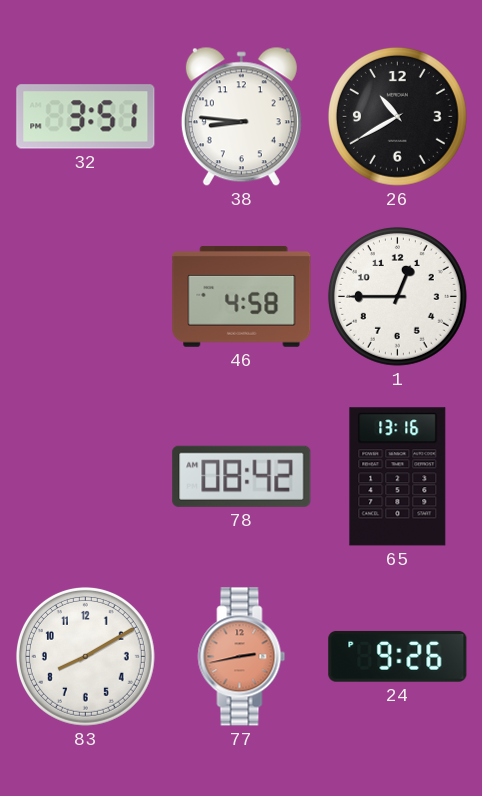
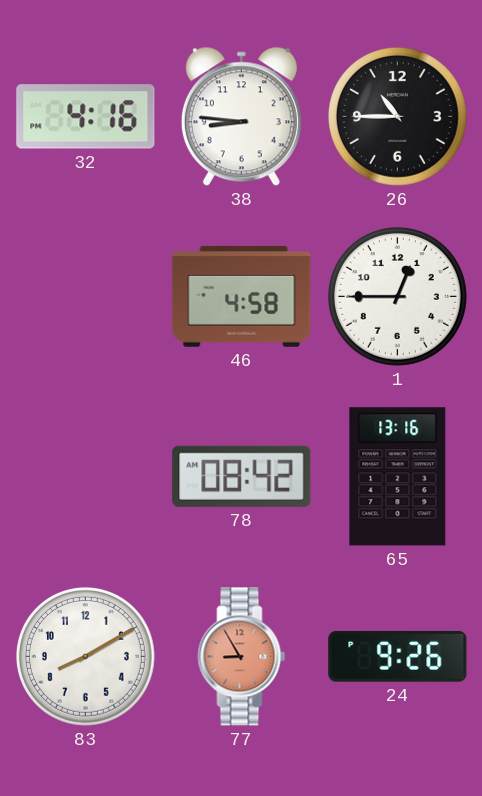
32: 3:51 -> 4:16
26: 10:40 -> 10:45
77: 2:43 -> 8:55
